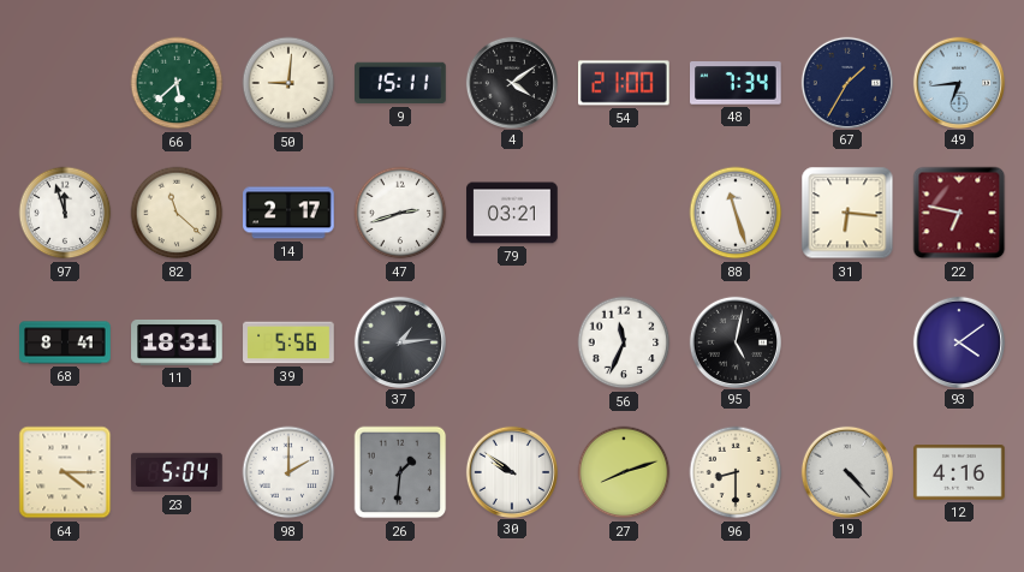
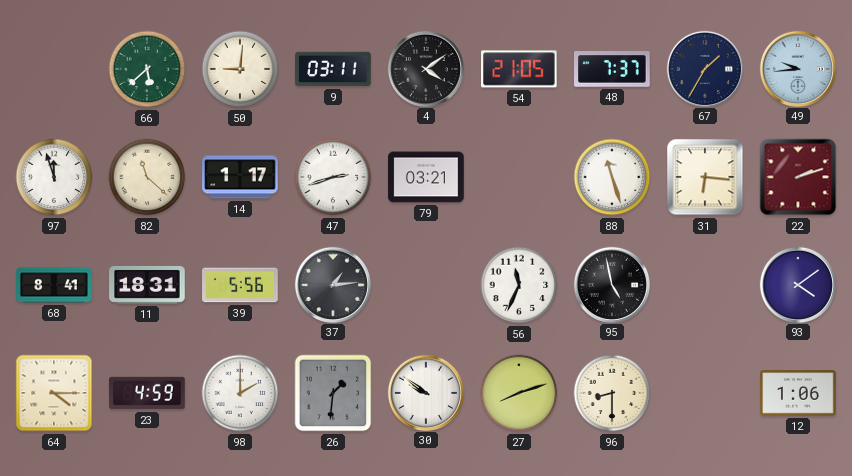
9: 15:11 -> 03:11
54: 21:00 -> 21:05
48: 7:34 -> 7:37
49: 6:44 -> 9:44
14: 2:17 -> 1:17
22: 6:47 -> 2:12
95: 5:02 -> 4:58
23: 5:04 -> 4:59
19: 4:23 -> none
12: 4:16 -> 1:06
